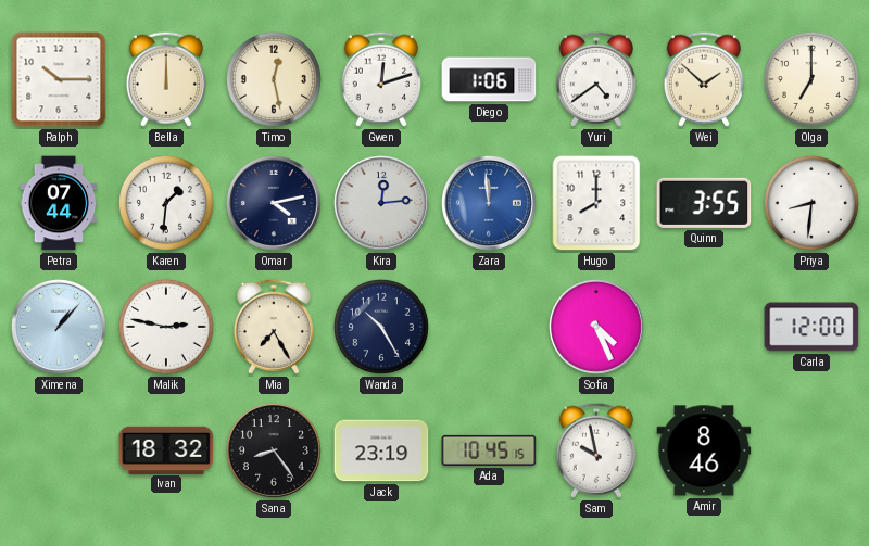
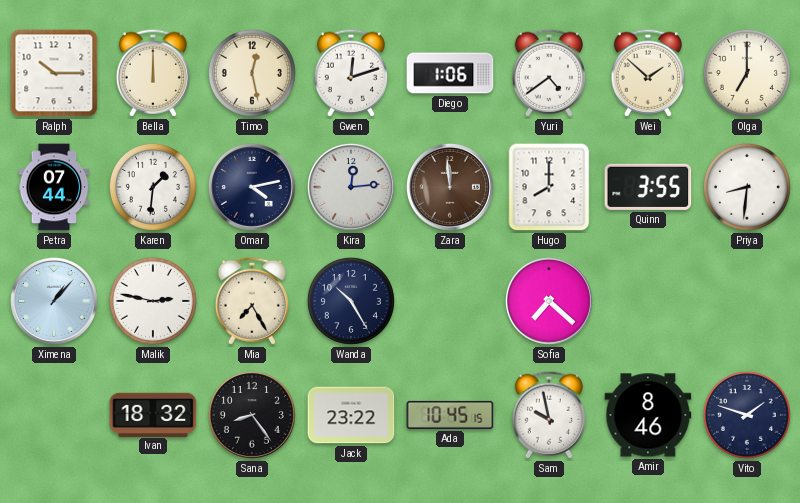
Zara dial: blue -> brown
Sofia: 4:26 -> 7:22
Carla: 12:00 -> none
Jack: 23:19 -> 23:22
Vito: none -> 1:48
